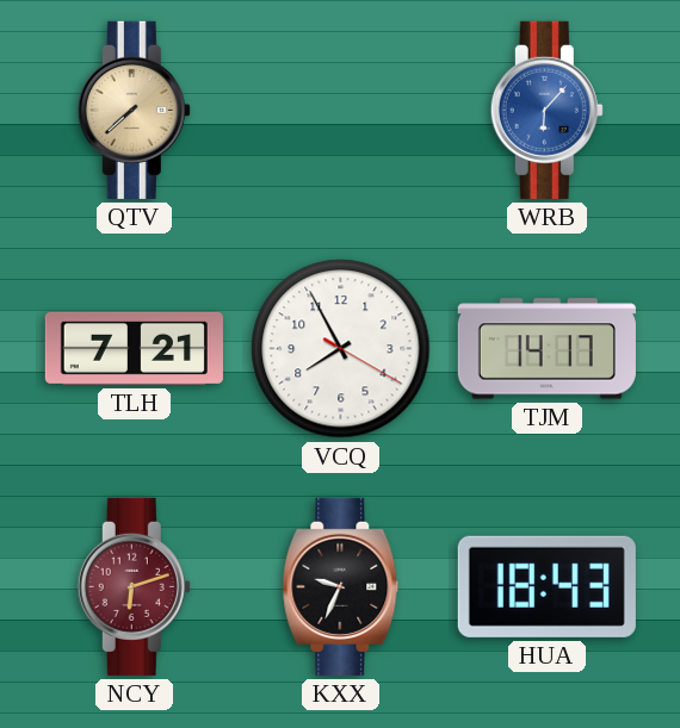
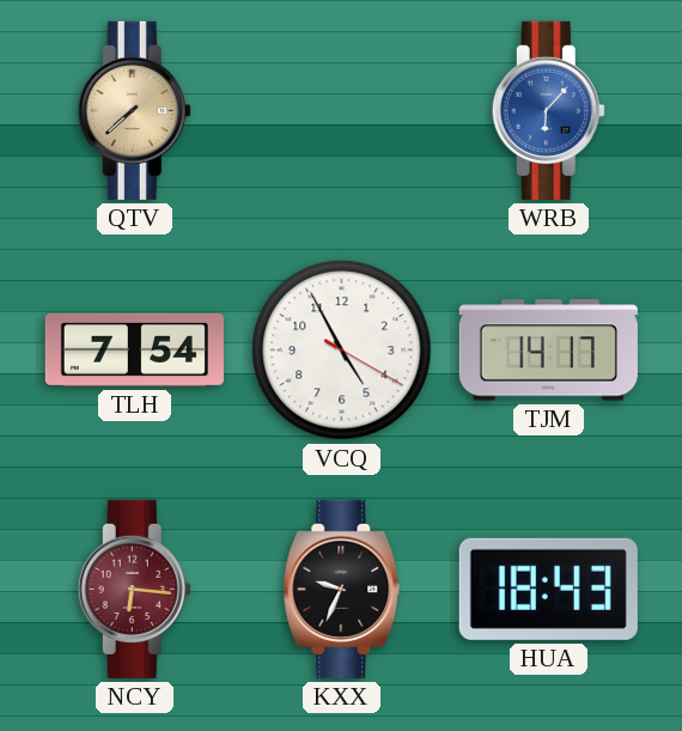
TLH: 7:21 -> 7:54
VCQ: 7:55 -> 4:55
NCY: 6:12 -> 6:16
